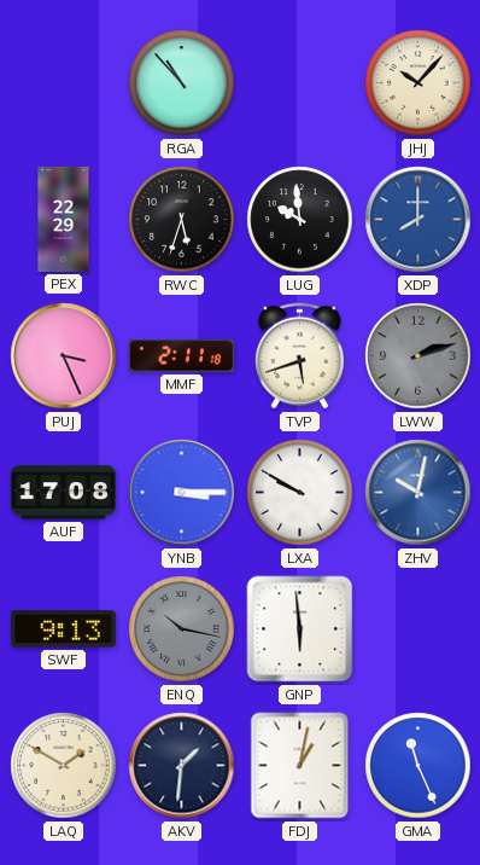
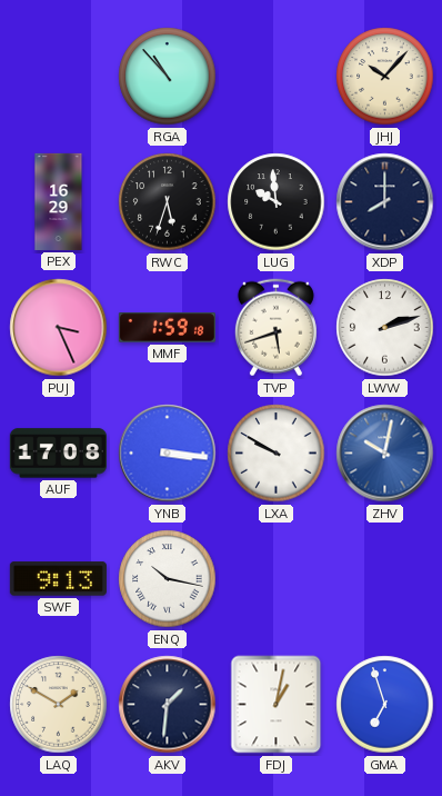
PEX: 22:29 -> 16:29
XDP dial: blue -> navy
MMF: 2:11 -> 1:59
LWW dial: grey -> white
YNB: 3:15 -> 3:16
ENQ dial: grey -> white
GNP: 5:59 -> none
GMA: 11:26 -> 6:57
